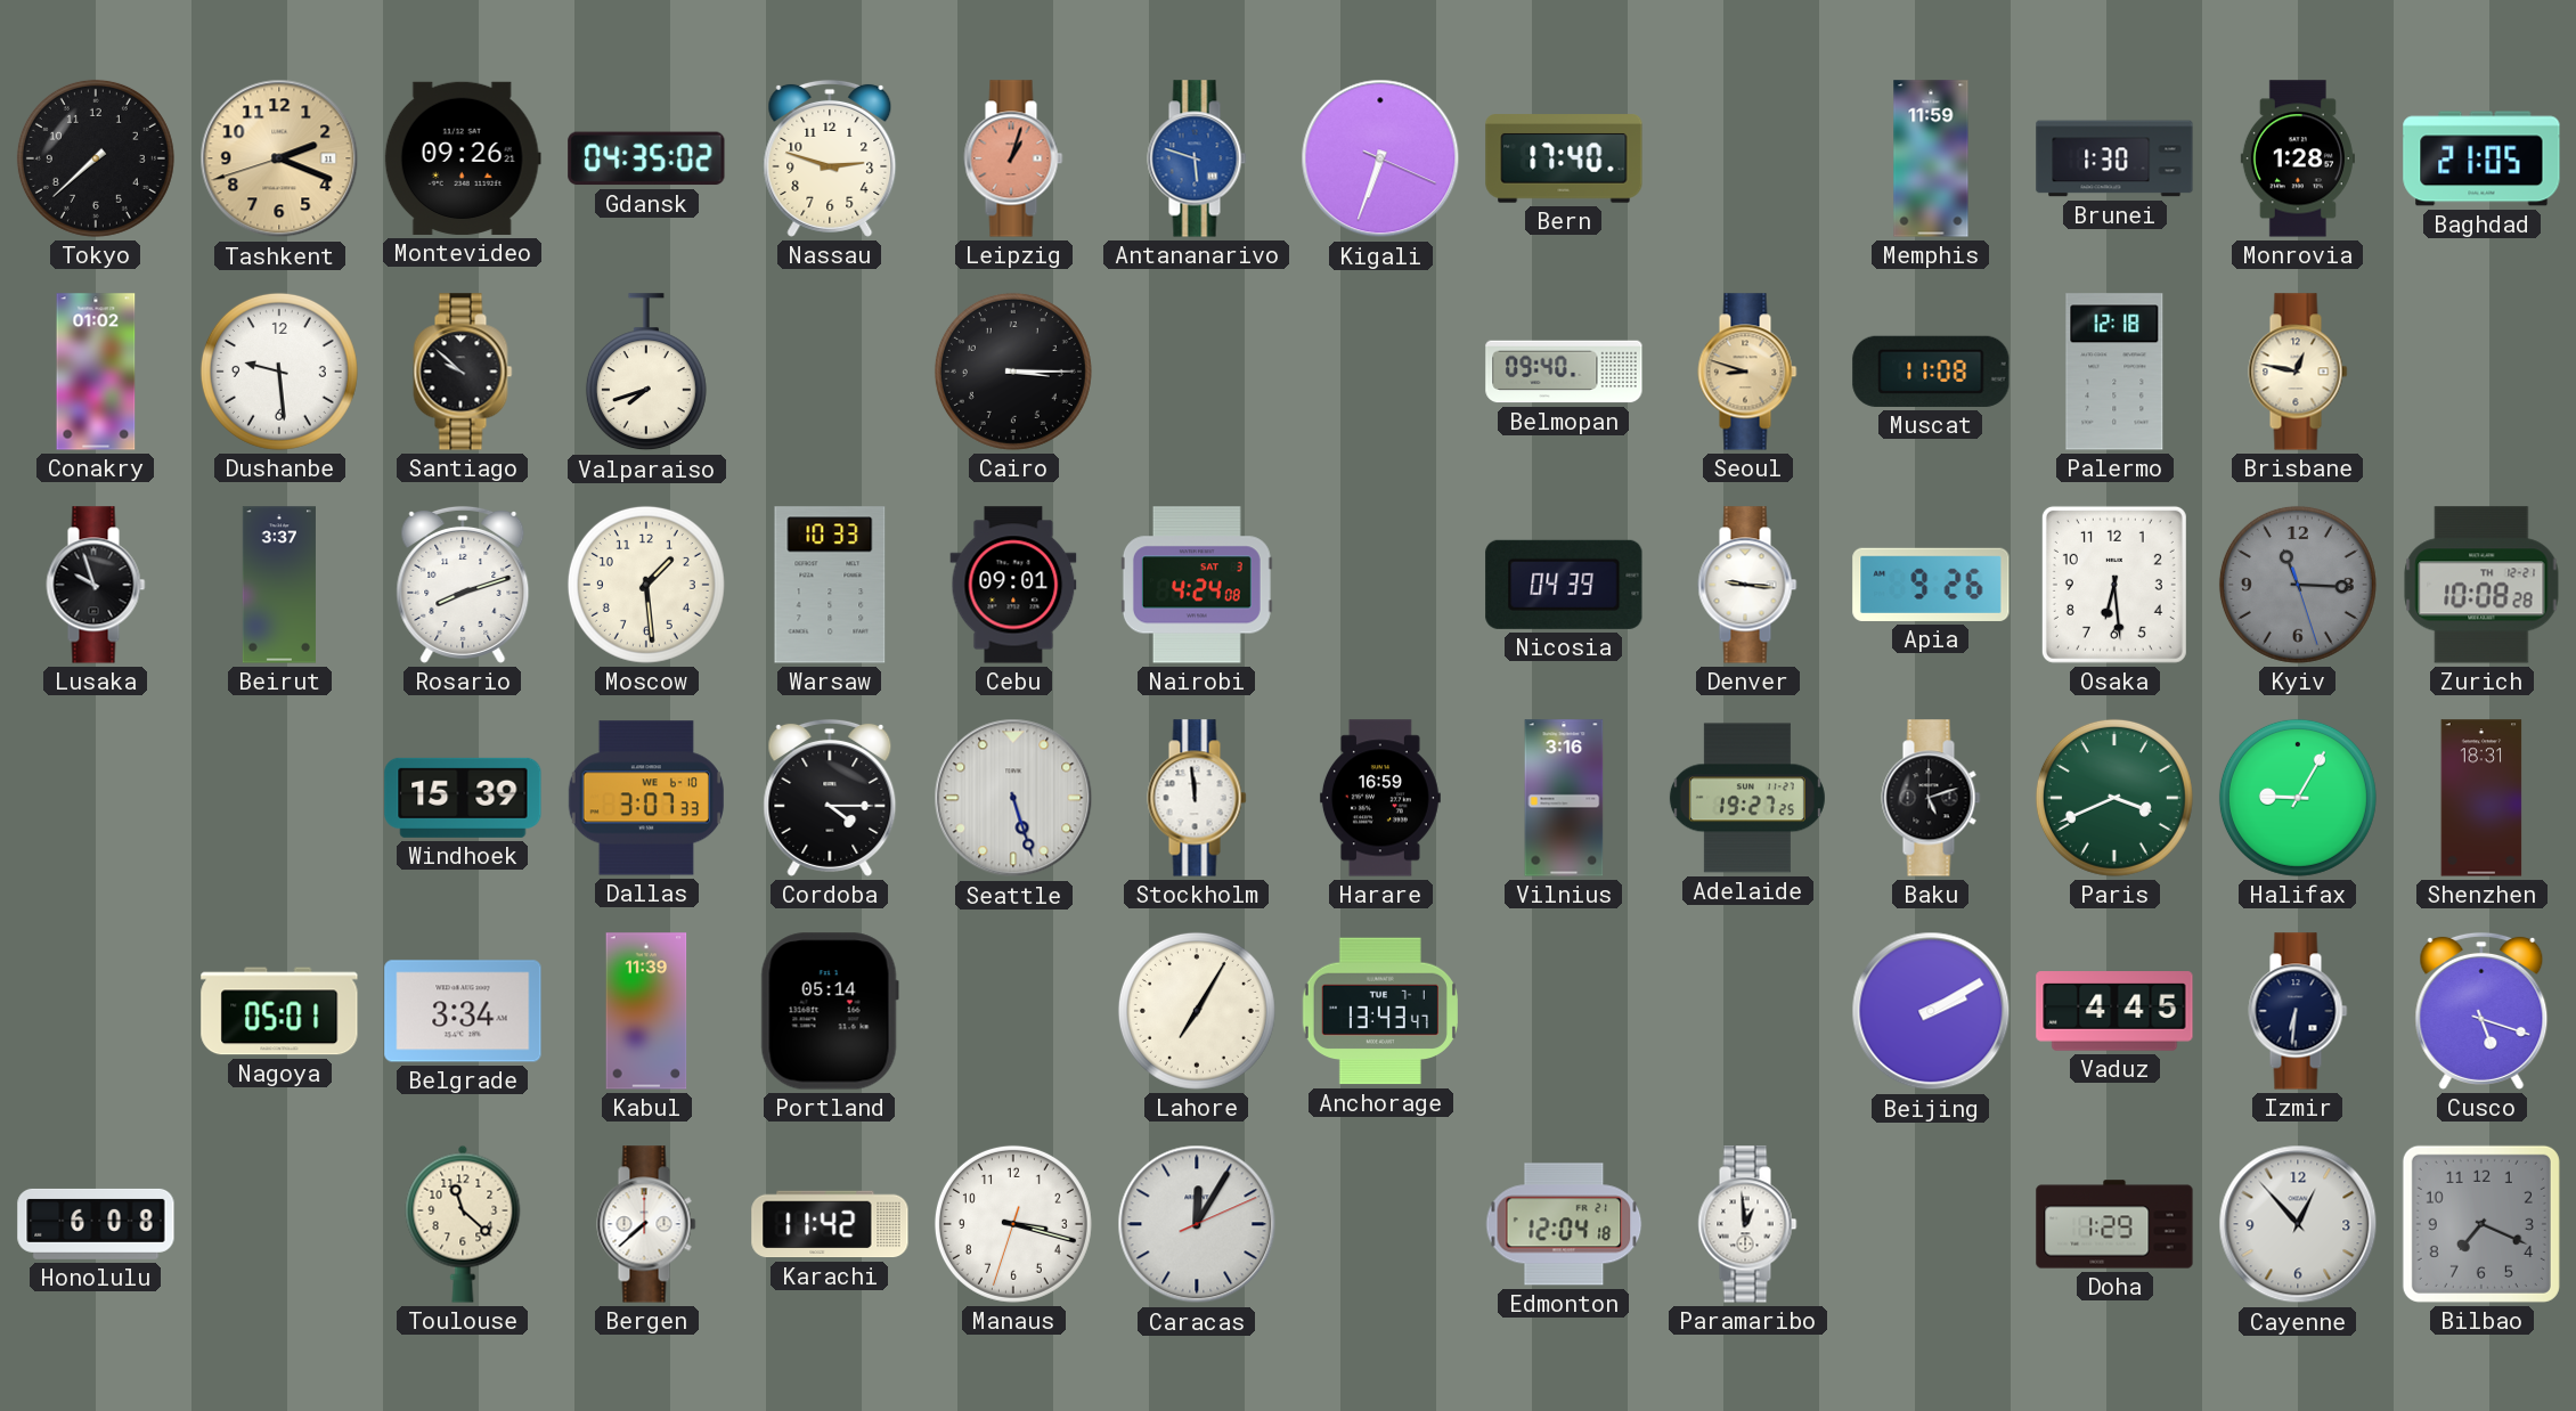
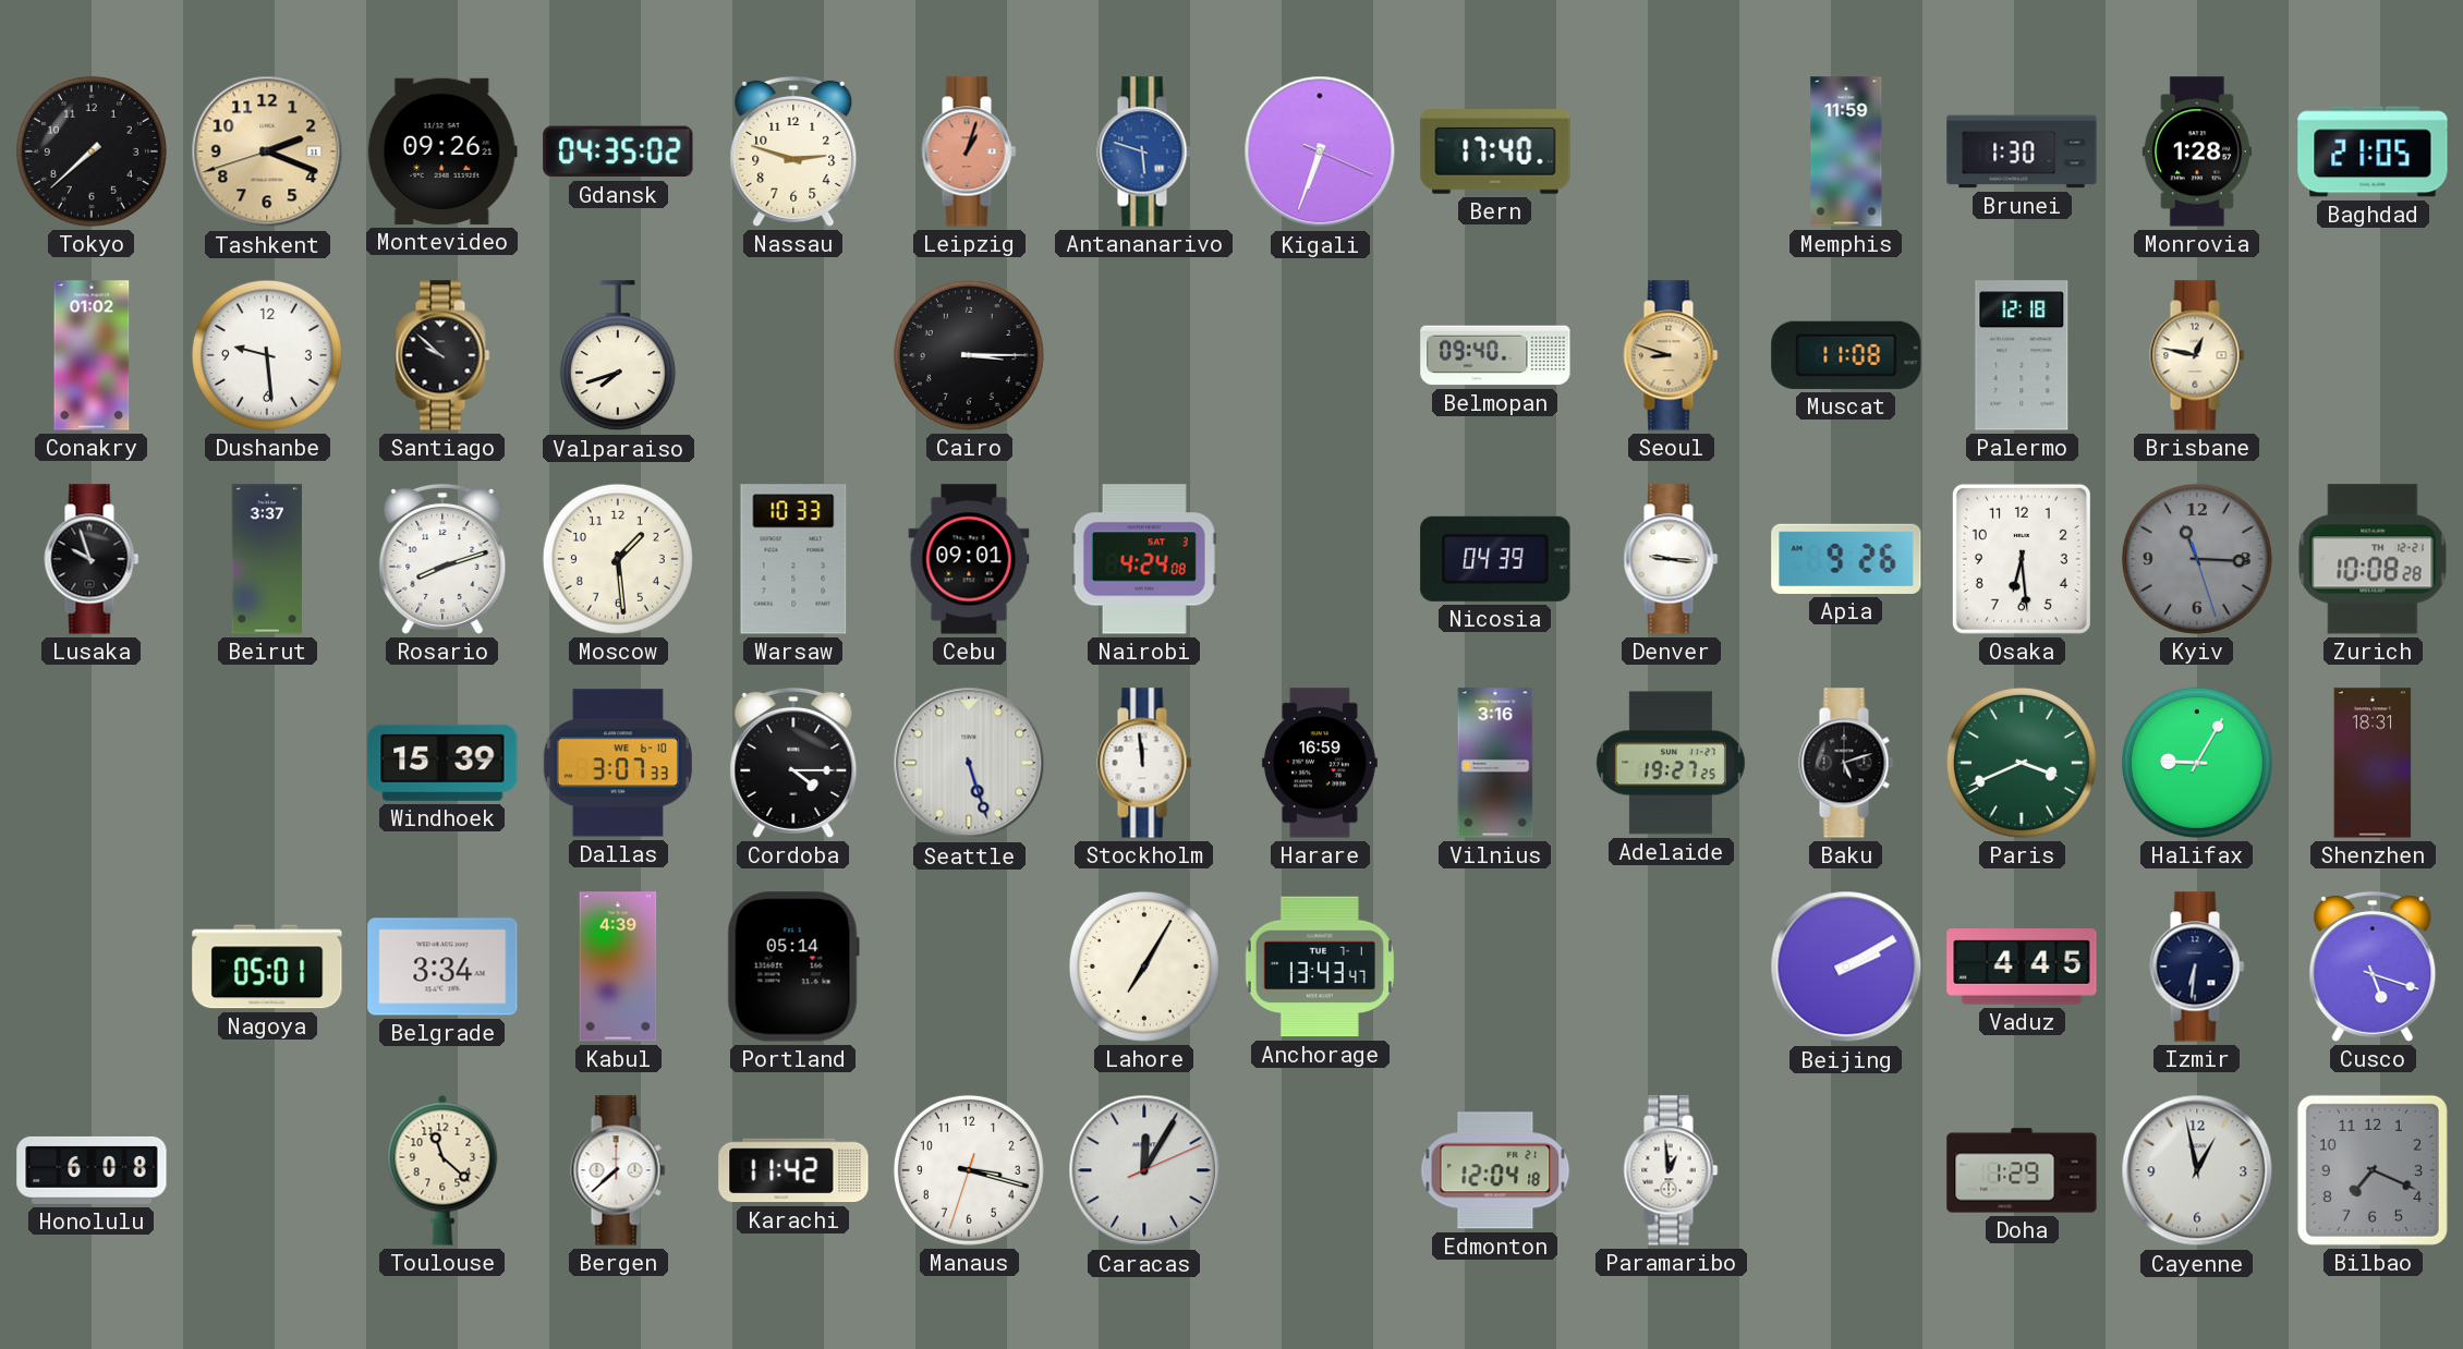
Kabul: 11:39 -> 4:39
Cayenne: 12:53 -> 12:58
